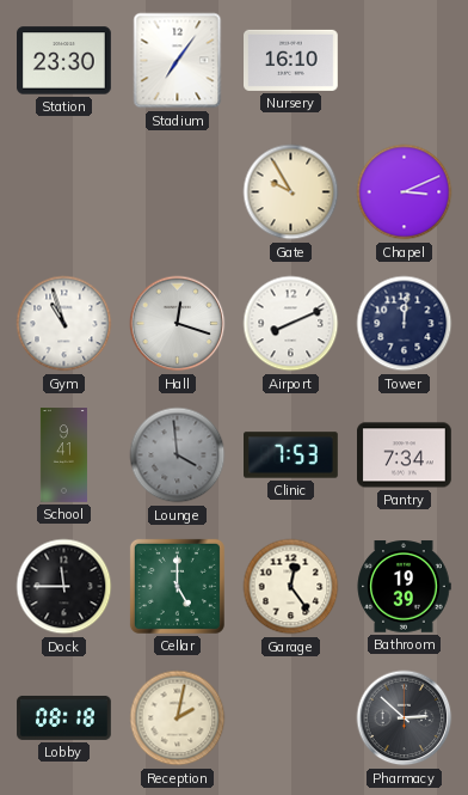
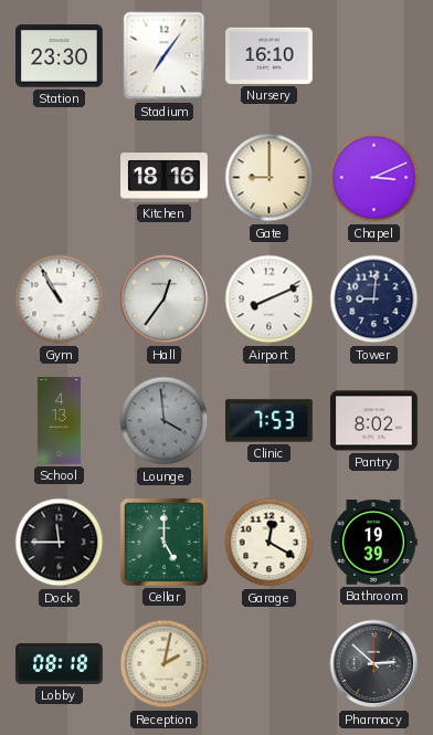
Kitchen: none -> 18:16
Gate: 9:55 -> 9:00
Gym: 10:57 -> 10:55
Hall: 12:18 -> 12:36
Tower: 12:01 -> 9:01
School: 9:41 -> 4:13
Pantry: 7:34 -> 8:02
Garage: 12:24 -> 12:20
